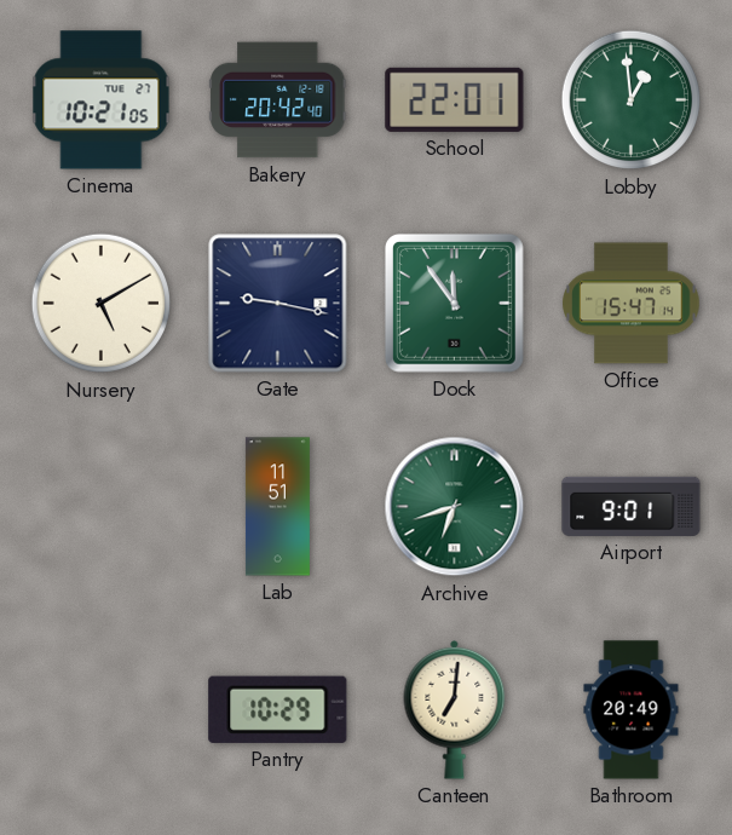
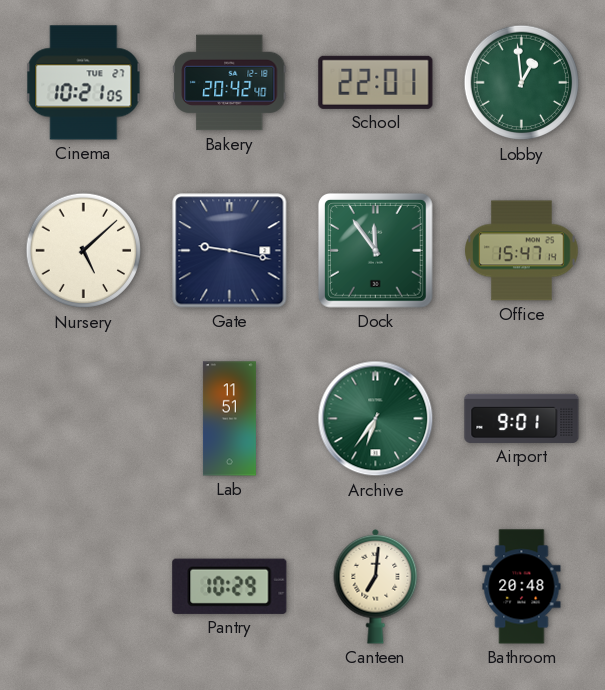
Nursery: 5:10 -> 5:08
Archive: 6:42 -> 6:36
Bathroom: 20:49 -> 20:48
